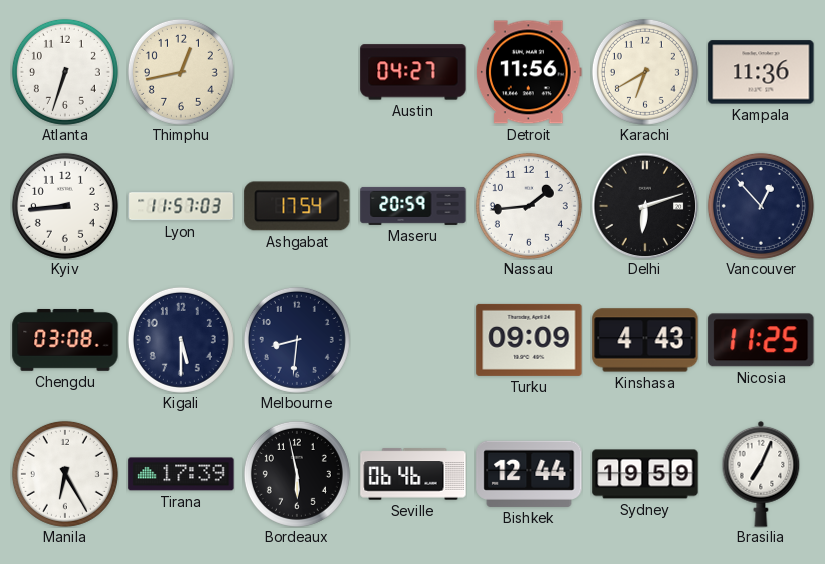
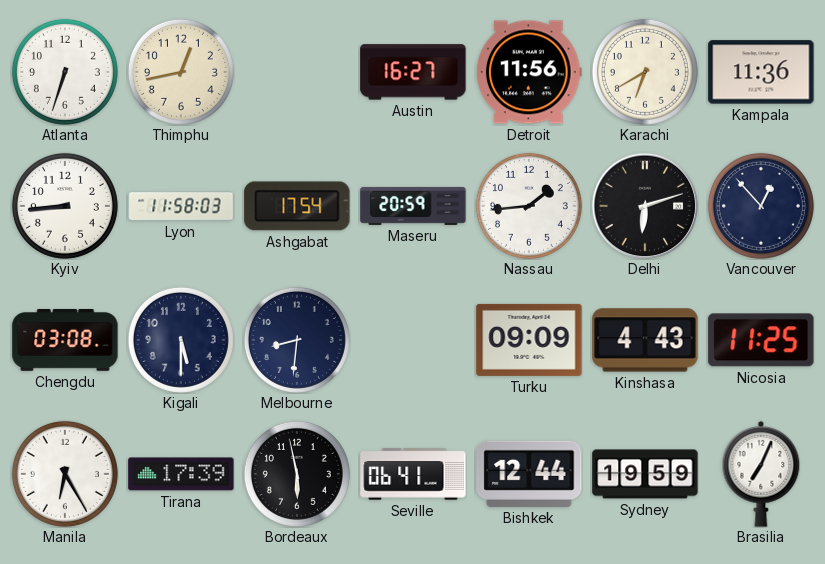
Austin: 04:27 -> 16:27
Lyon: 11:57 -> 11:58
Seville: 06:46 -> 06:41
